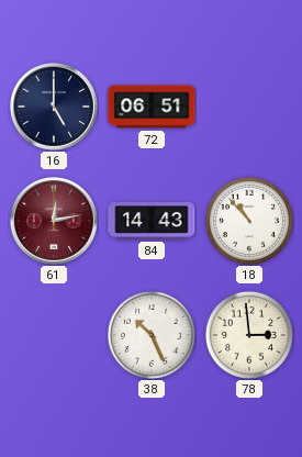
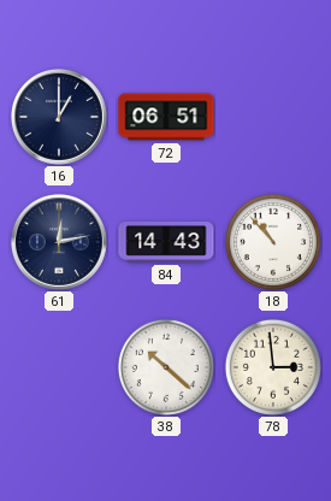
16: 5:00 -> 1:00
61 dial: burgundy -> navy
38: 10:26 -> 10:22
